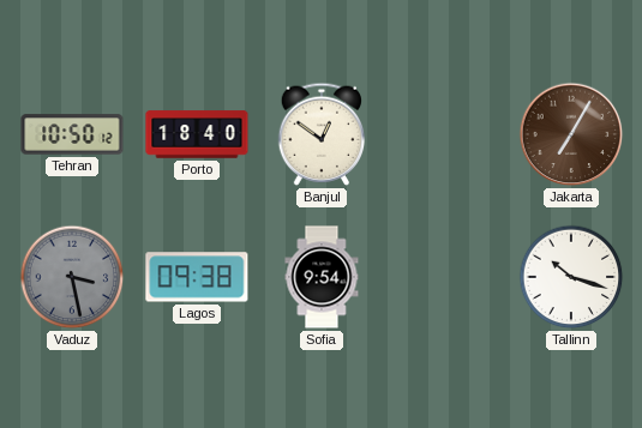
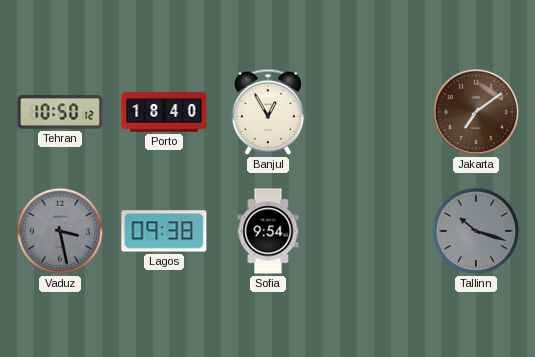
Banjul: 12:51 -> 12:55
Jakarta: 7:05 -> 7:09
Tallinn dial: white -> grey
